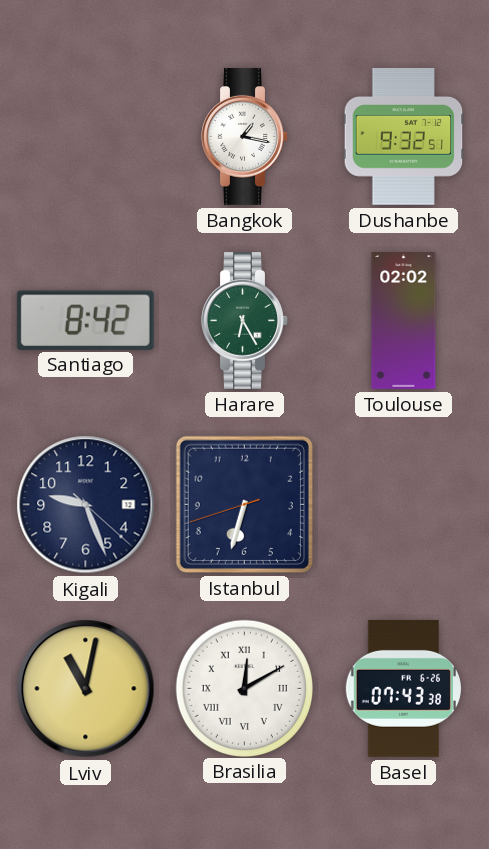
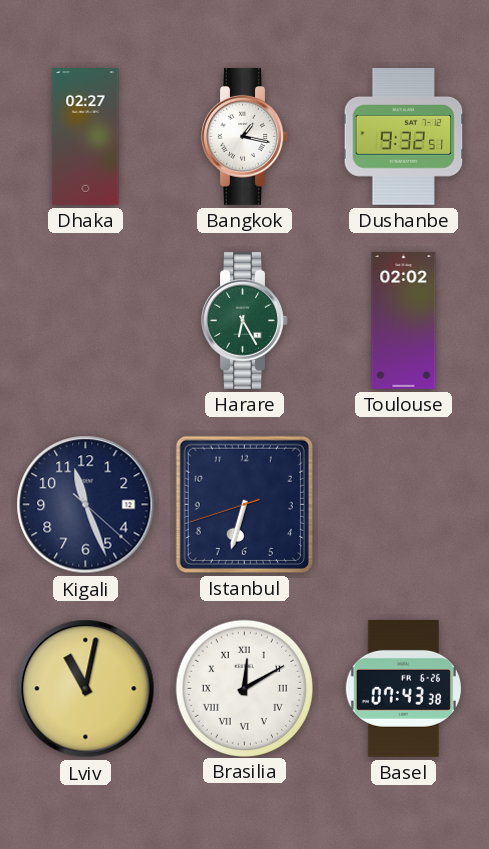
Dhaka: none -> 02:27
Santiago: 8:42 -> none
Kigali: 9:26 -> 11:26
